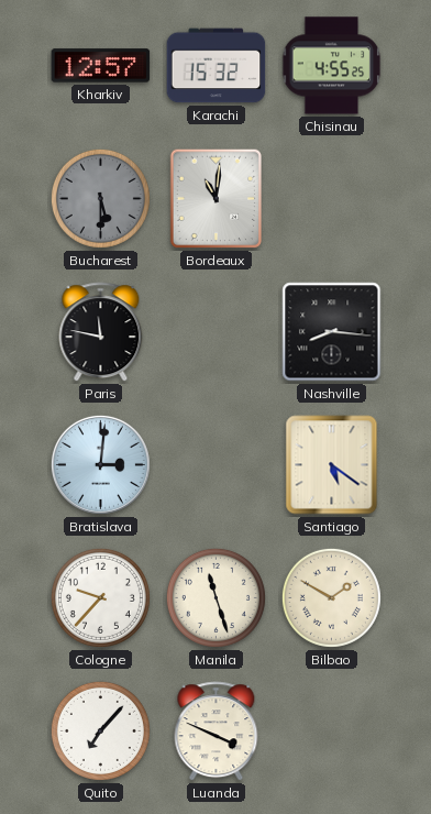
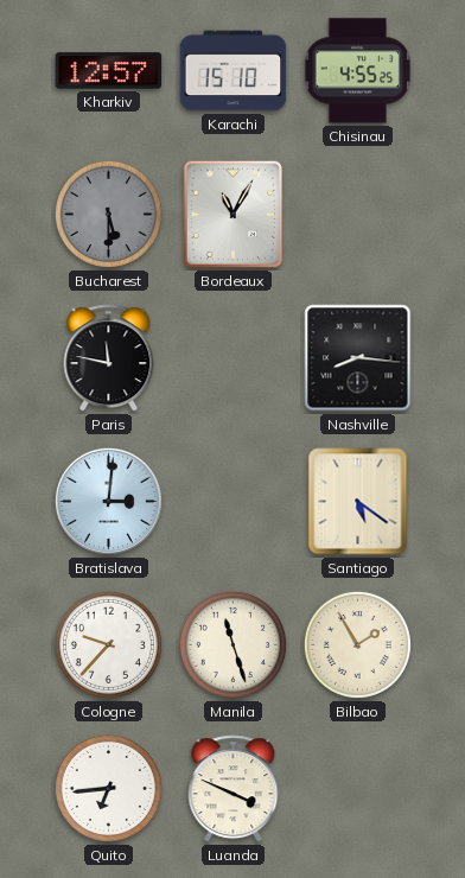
Karachi: 15:32 -> 15:10
Bordeaux: 11:01 -> 11:05
Bilbao: 1:50 -> 1:55
Quito: 7:07 -> 6:44
